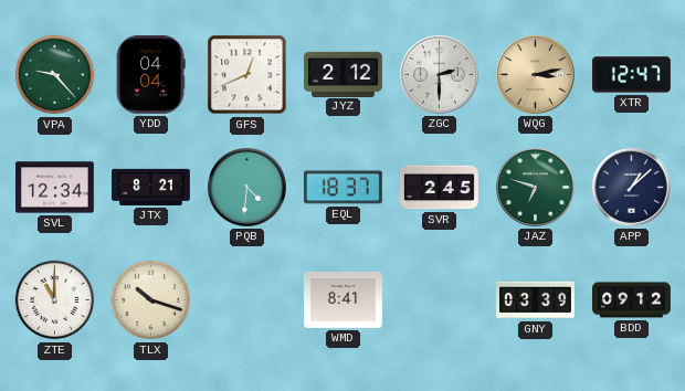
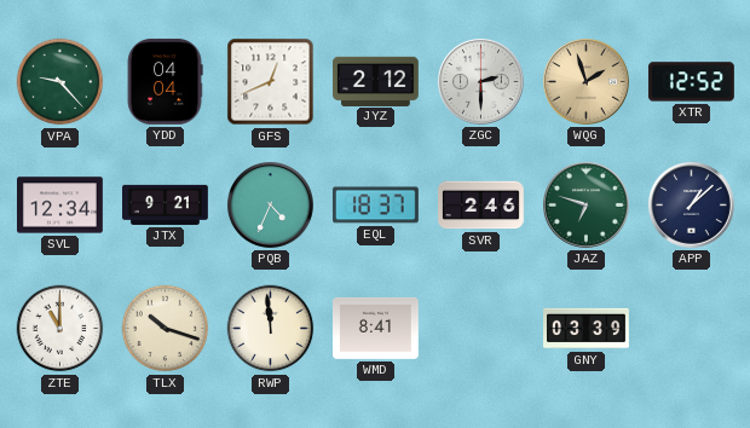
WQG: 3:13 -> 1:57
XTR: 12:47 -> 12:52
JTX: 8:21 -> 9:21
PQB: 4:31 -> 4:34
SVR: 2:45 -> 2:46
RWP: none -> 11:59
BDD: 09:12 -> none
